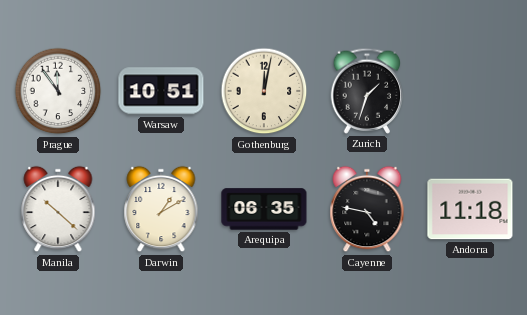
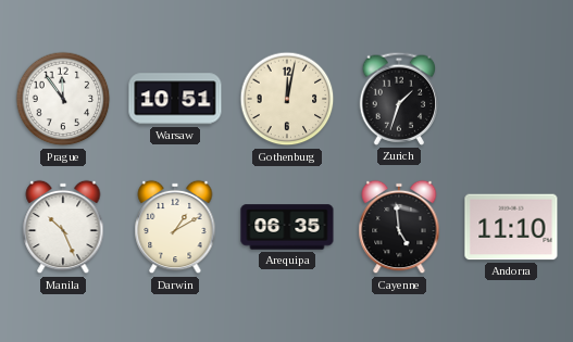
Manila: 10:22 -> 10:26
Cayenne: 4:47 -> 4:59
Andorra: 11:18 -> 11:10
